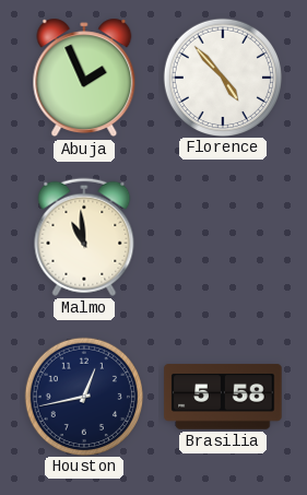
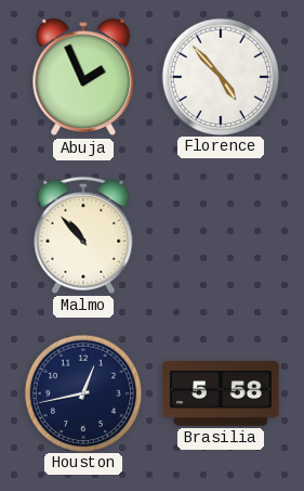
Malmo: 10:59 -> 10:53
